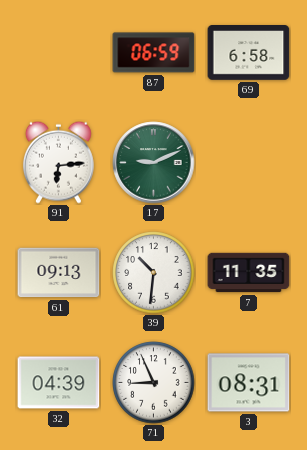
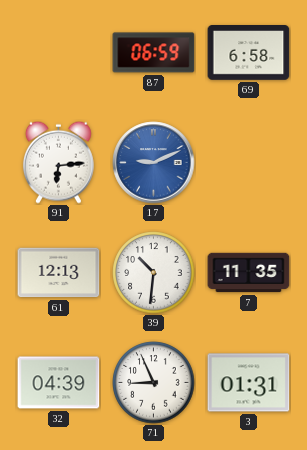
17 dial: green -> blue
61: 09:13 -> 12:13
3: 08:31 -> 01:31
